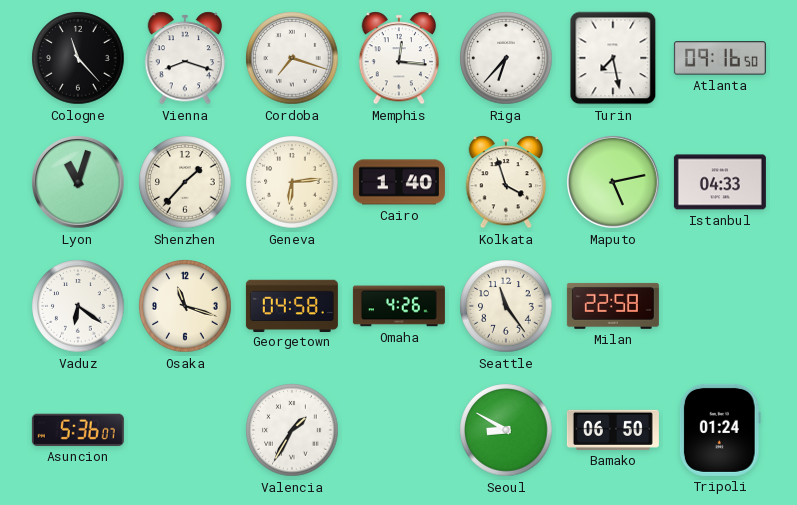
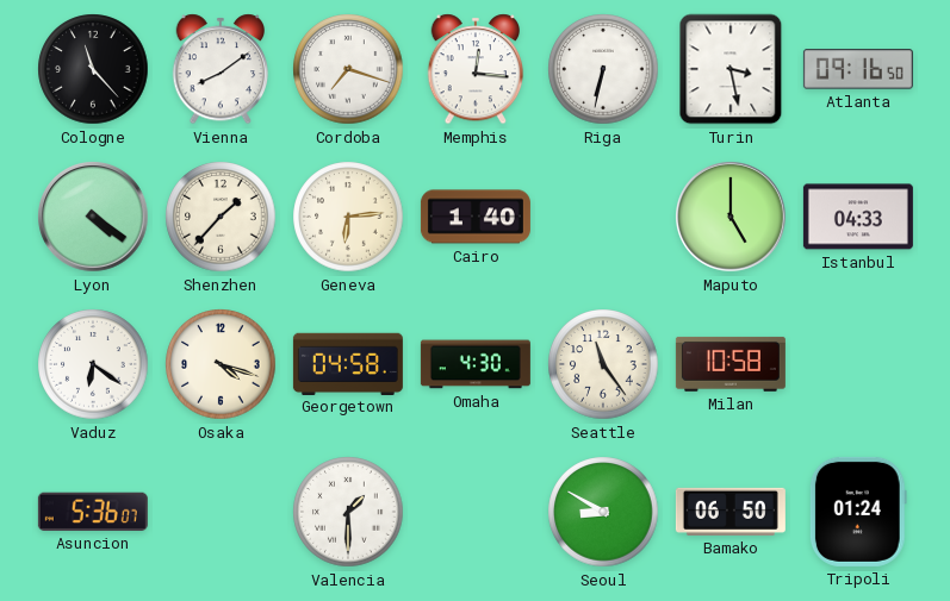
Vienna: 8:18 -> 8:09
Riga: 6:37 -> 6:32
Turin: 7:28 -> 3:28
Lyon: 11:03 -> 4:21
Kolkata: 3:57 -> none
Maputo: 5:13 -> 5:00
Osaka: 11:18 -> 4:18
Omaha: 4:26 -> 4:30
Milan: 22:58 -> 10:58
Valencia: 1:35 -> 1:30
